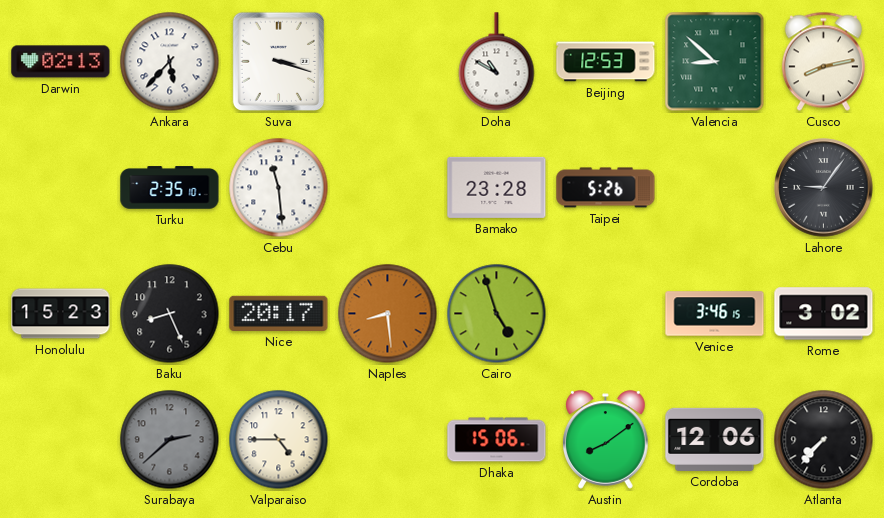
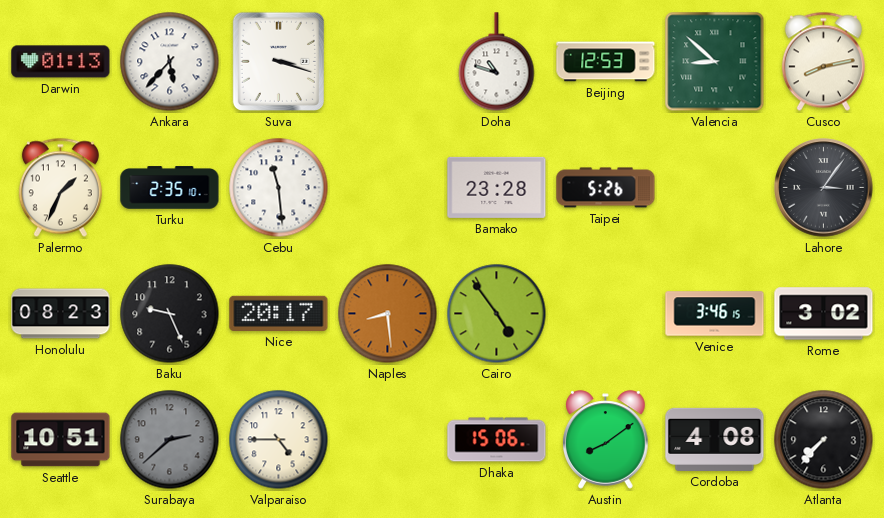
Darwin: 02:13 -> 01:13
Doha: 10:50 -> 10:48
Palermo: none -> 1:34
Lahore: 9:06 -> 3:06
Honolulu: 15:23 -> 08:23
Baku: 8:26 -> 9:26
Cairo: 4:57 -> 4:54
Seattle: none -> 10:51
Cordoba: 12:06 -> 4:08
